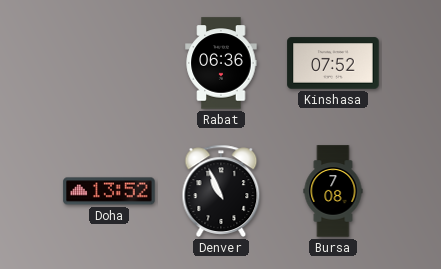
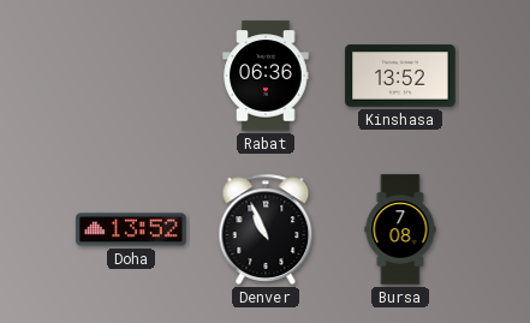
Kinshasa: 07:52 -> 13:52
